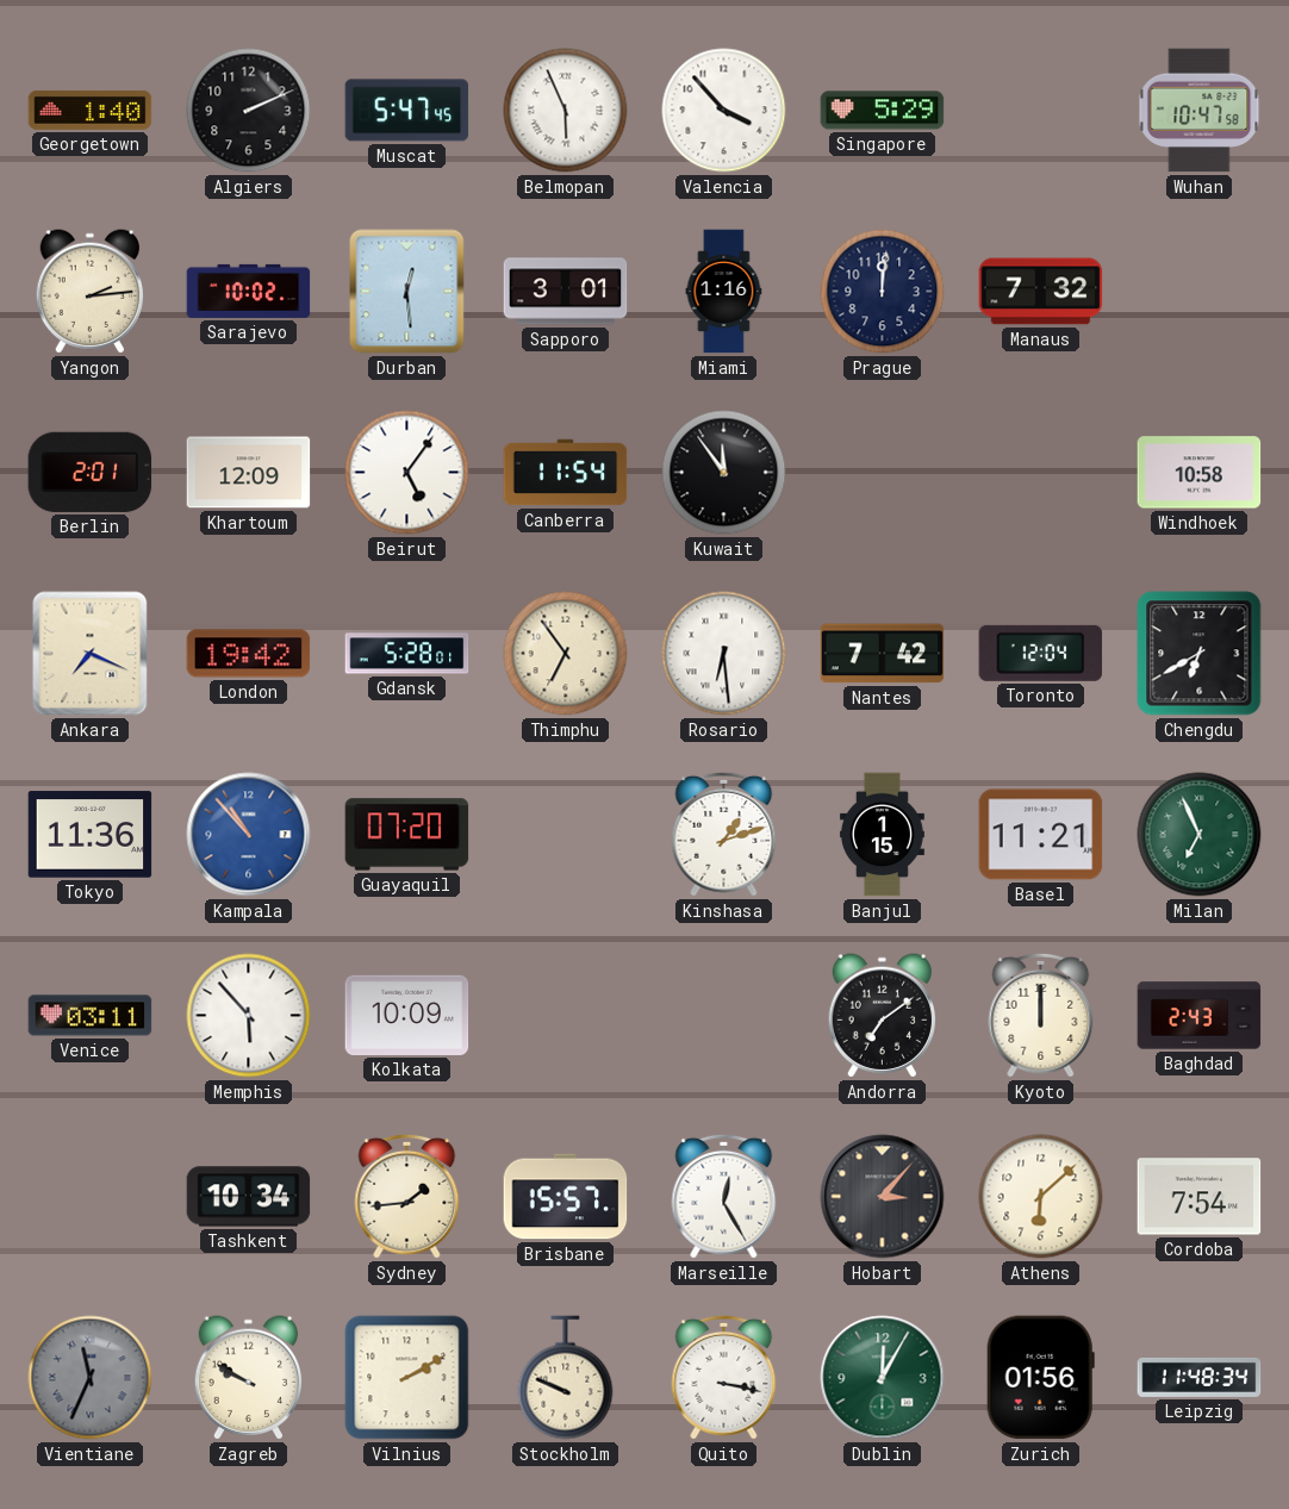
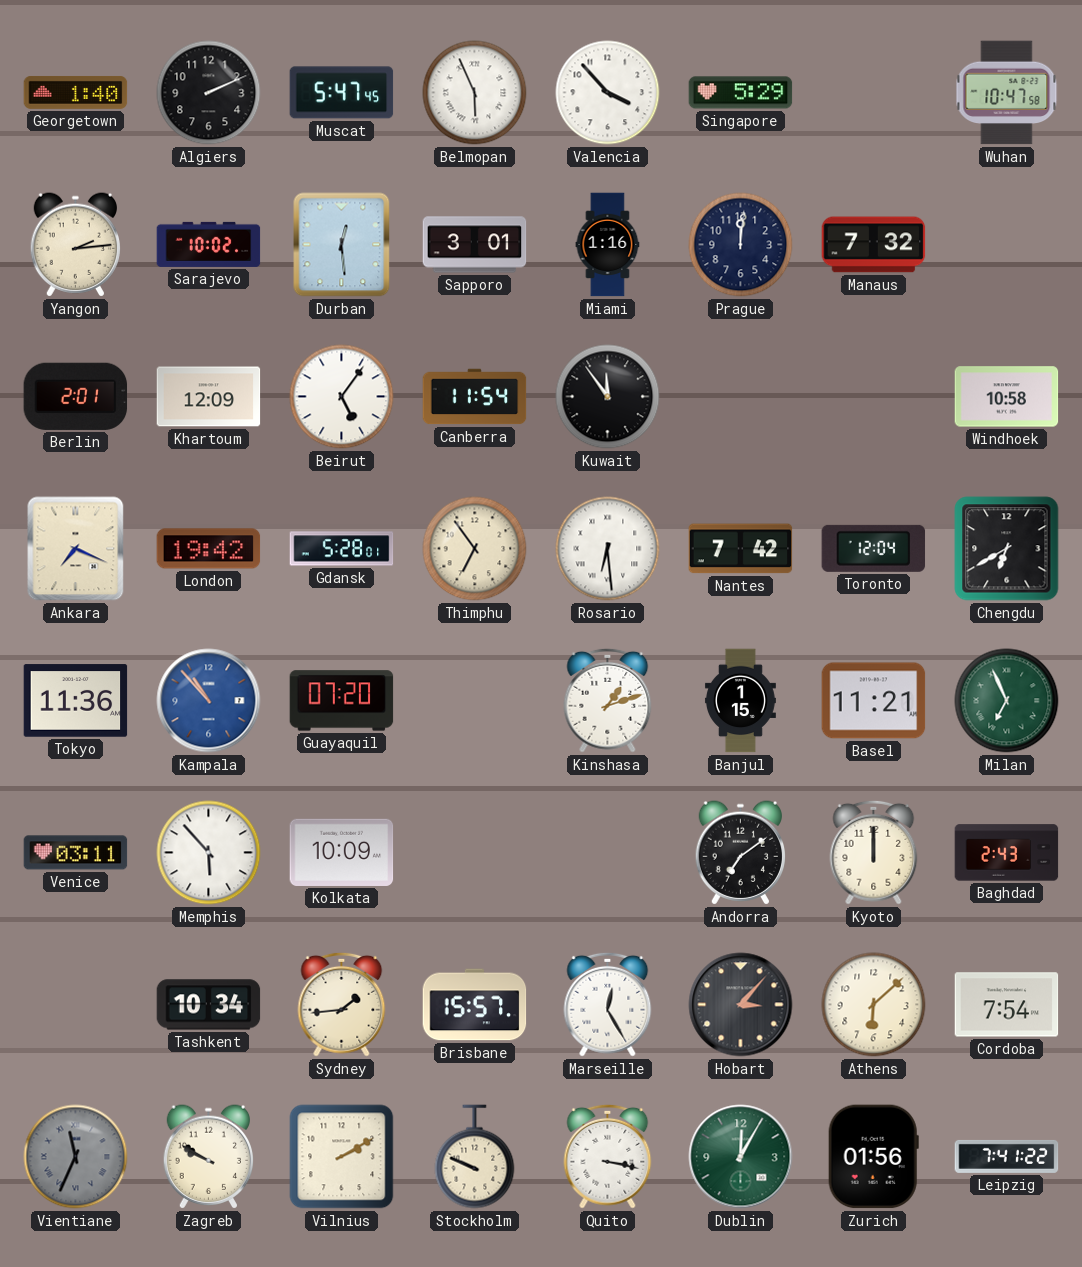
Leipzig: 11:48 -> 7:41
